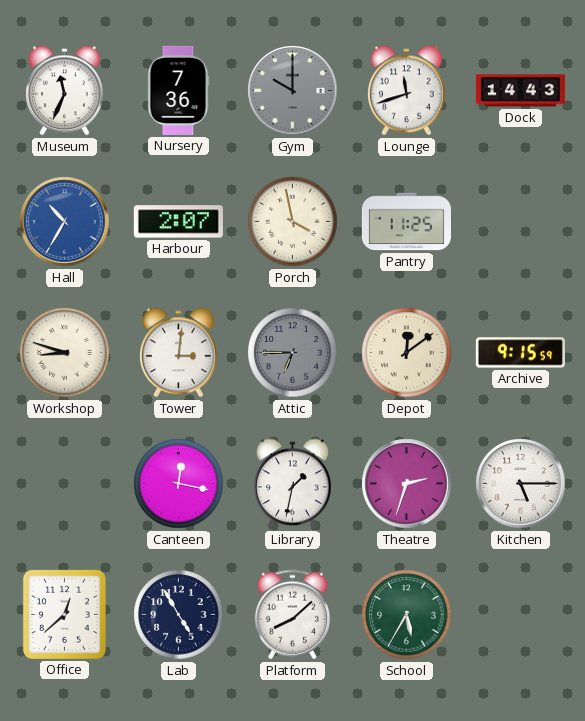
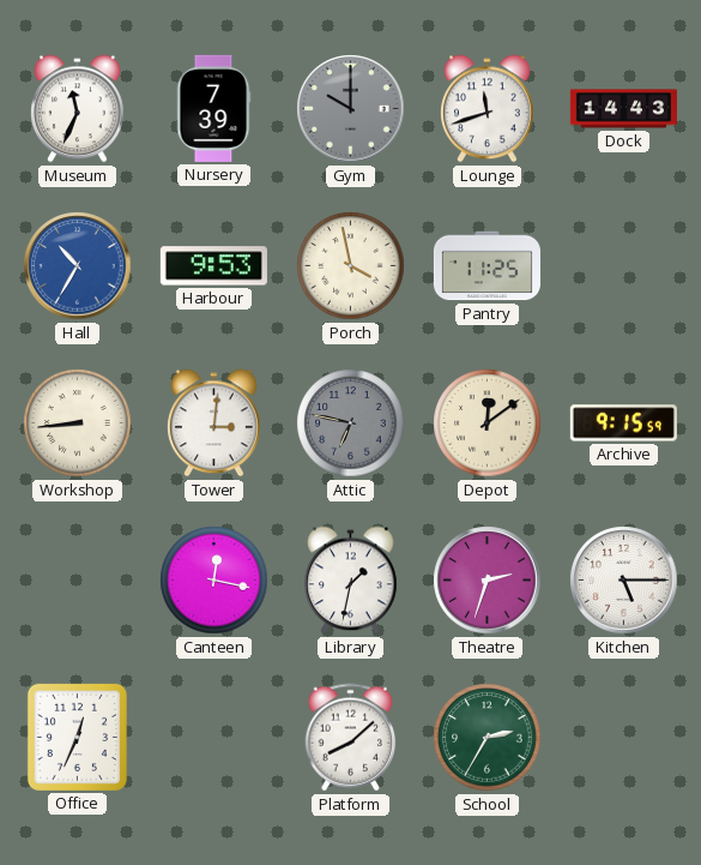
Nursery: 7:36 -> 7:39
Harbour: 2:07 -> 9:53
Workshop: 8:48 -> 8:44
Attic: 6:45 -> 6:47
Office: 12:38 -> 12:34
Lab: 4:55 -> none
School: 5:35 -> 2:35
